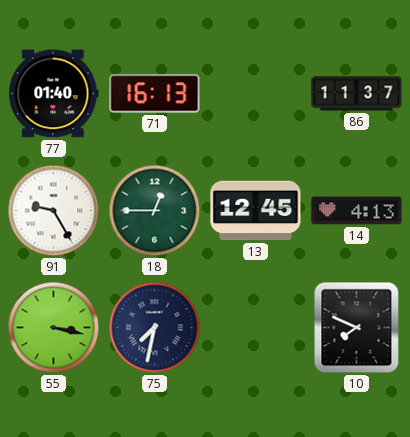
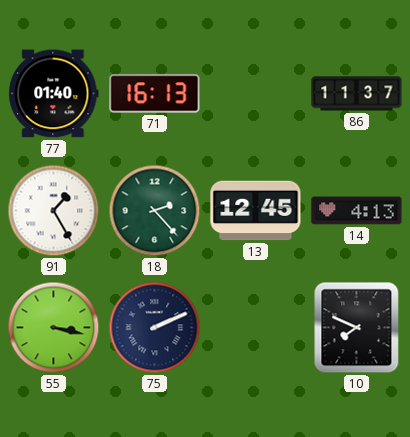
91: 9:25 -> 1:25
18: 12:45 -> 2:23
75: 7:32 -> 2:11
